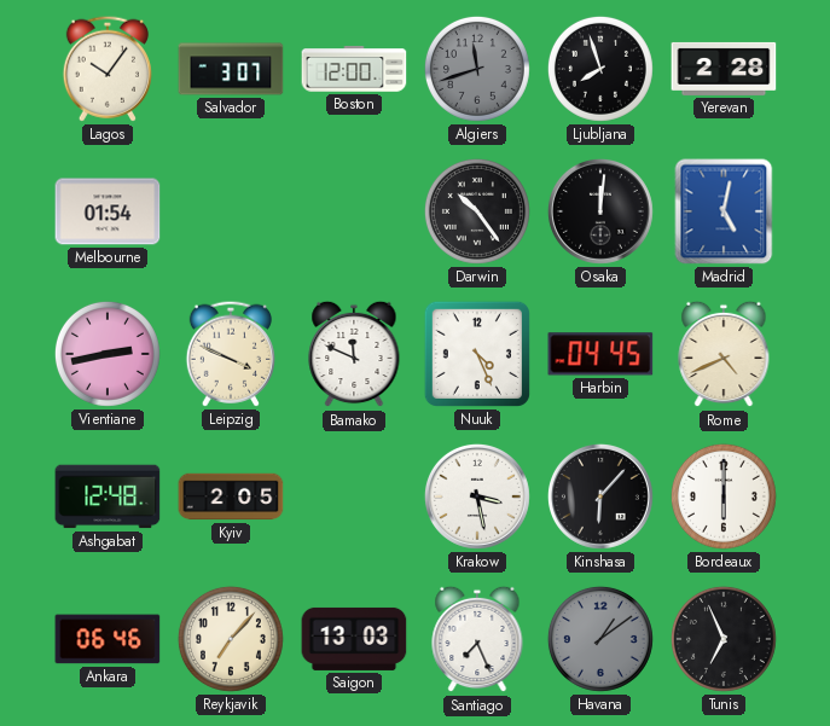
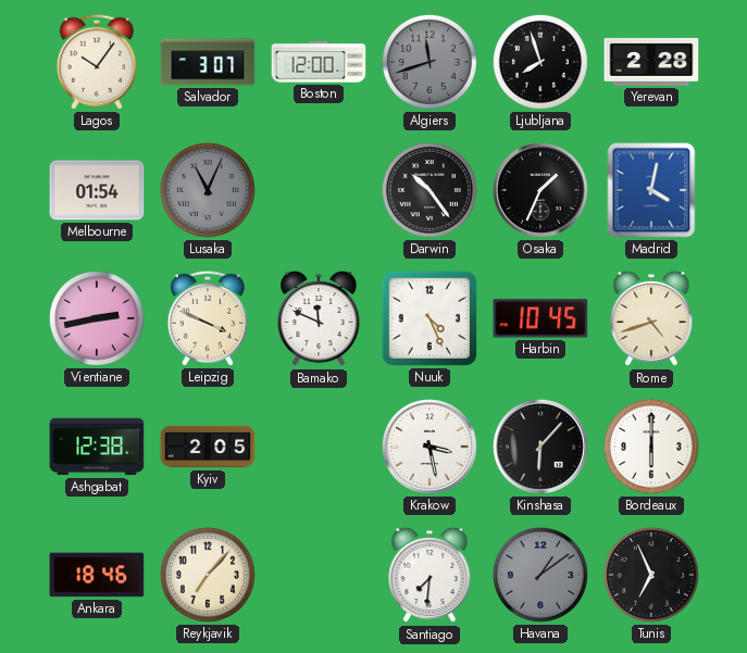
Lusaka: none -> 11:04
Osaka: 12:01 -> 1:34
Madrid: 5:02 -> 4:02
Harbin: 04:45 -> 10:45
Rome: 4:41 -> 4:42
Ashgabat: 12:48 -> 12:38
Ankara: 06:46 -> 18:46
Saigon: 13:03 -> none
Santiago: 7:26 -> 7:31
